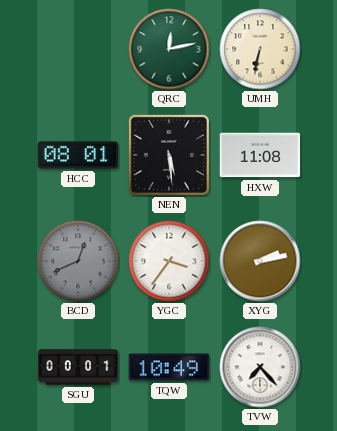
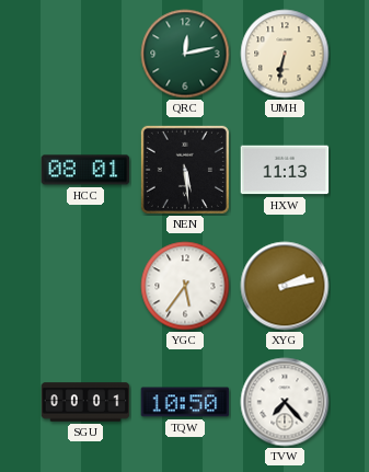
HXW: 11:08 -> 11:13
BCD: 12:41 -> none
YGC: 3:36 -> 5:36
TQW: 10:49 -> 10:50
